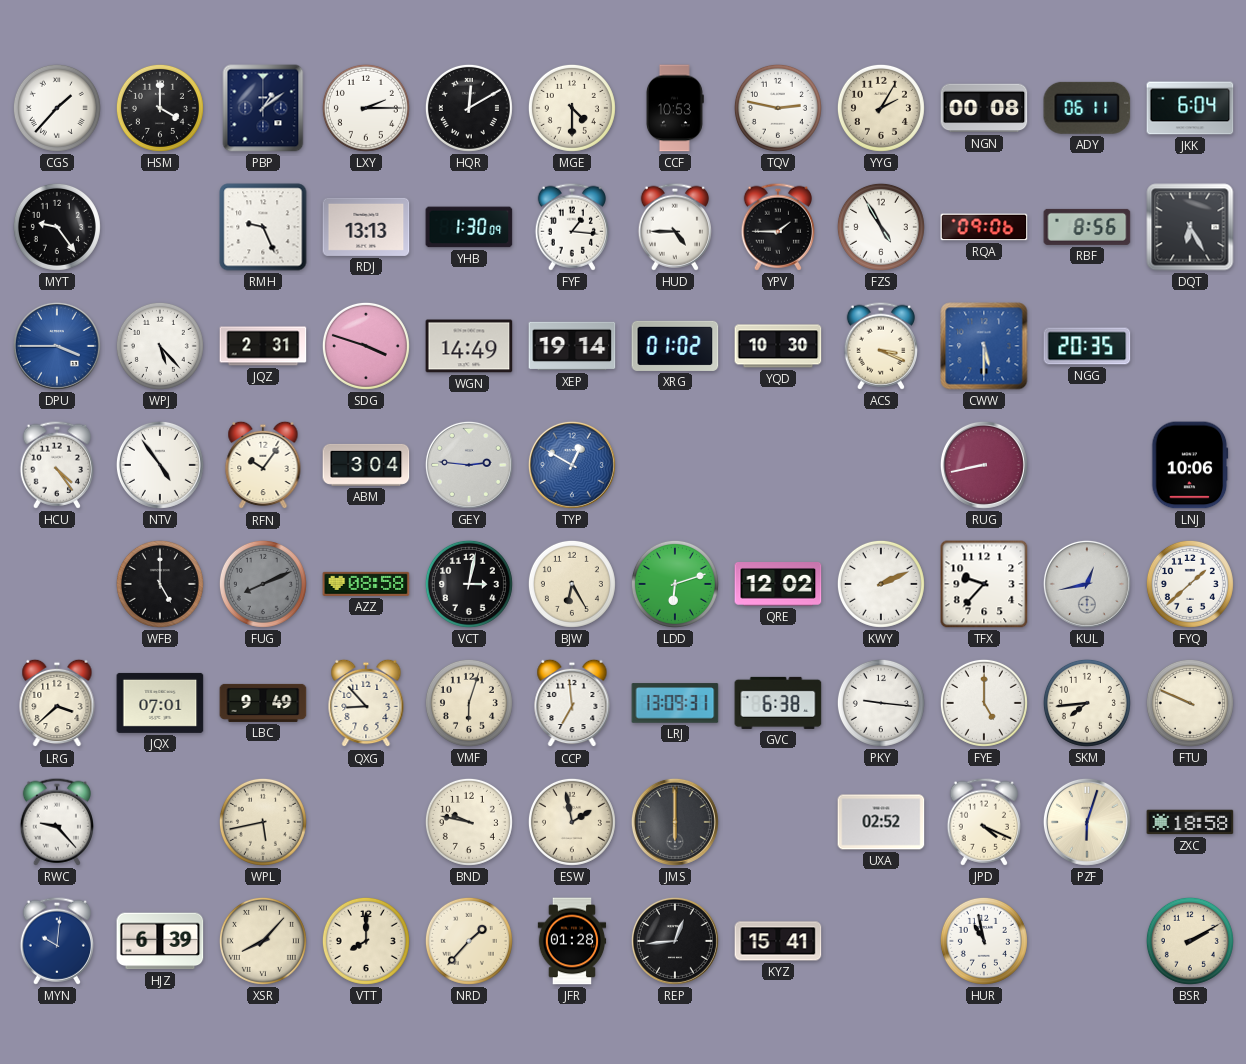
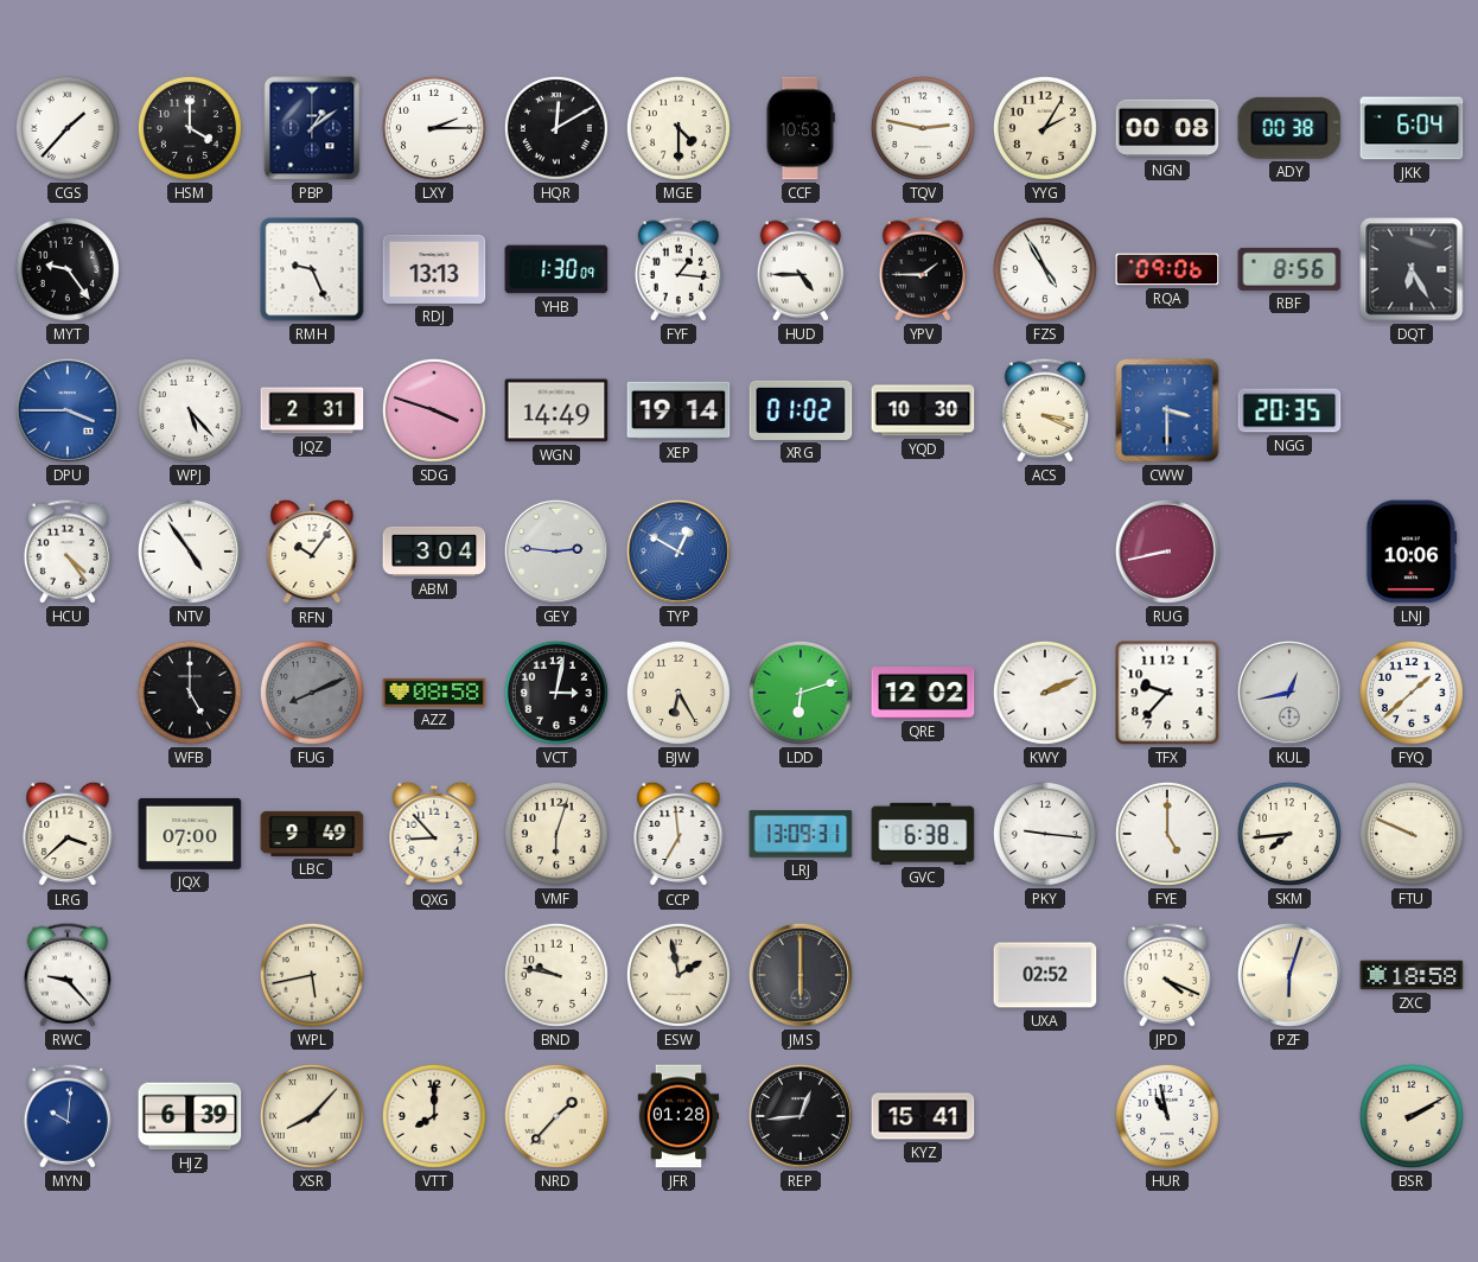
ADY: 06:11 -> 00:38
CWW: 5:30 -> 3:30
JQX: 07:01 -> 07:00
